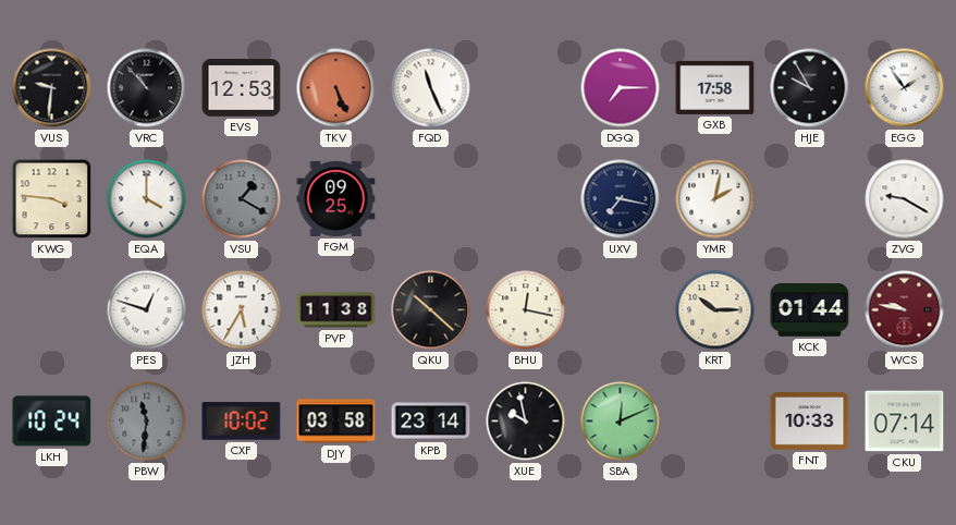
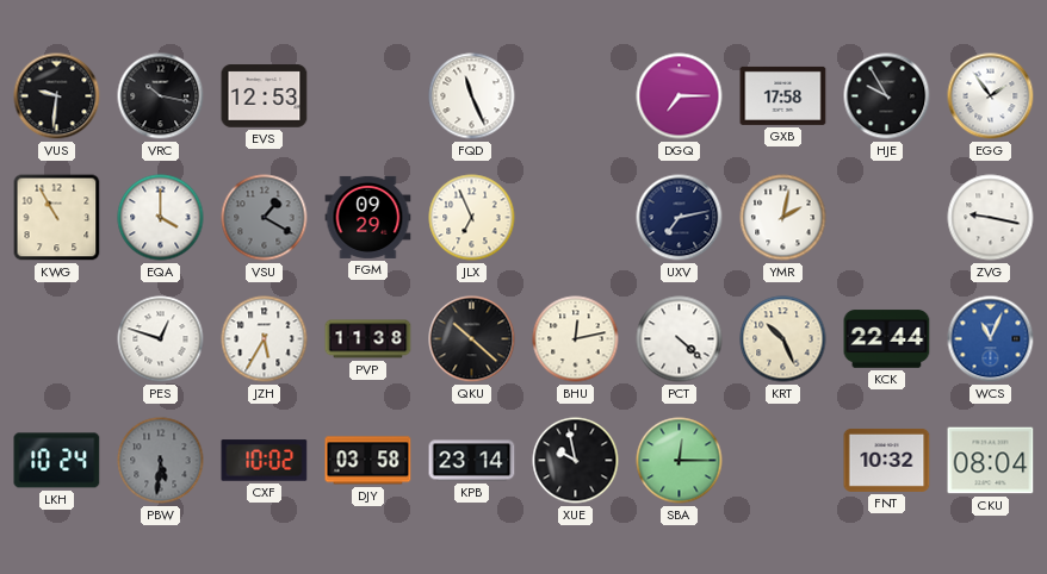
VRC: 10:53 -> 10:17
TKV: 5:26 -> none
KWG: 3:46 -> 10:55
FGM: 09:25 -> 09:29
JLX: none -> 6:56
UXV: 7:17 -> 7:13
ZVG: 9:20 -> 9:17
BHU: 12:17 -> 12:13
PCT: none -> 4:22
KRT: 10:15 -> 10:26
KCK: 01:44 -> 22:44
WCS: 9:47 -> 11:04
WCS dial: burgundy -> blue
PBW: 11:31 -> 5:31
SBA: 12:11 -> 12:15
FNT: 10:33 -> 10:32
CKU: 07:14 -> 08:04
